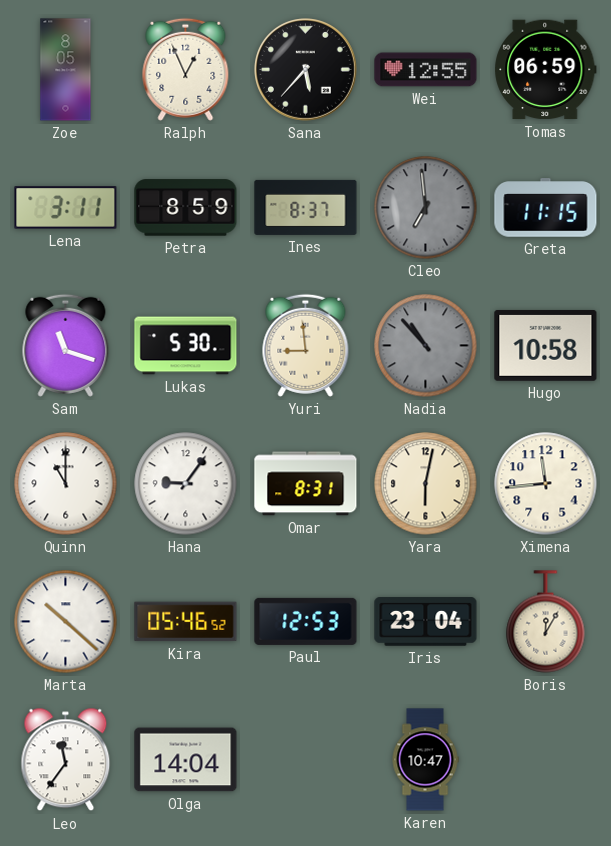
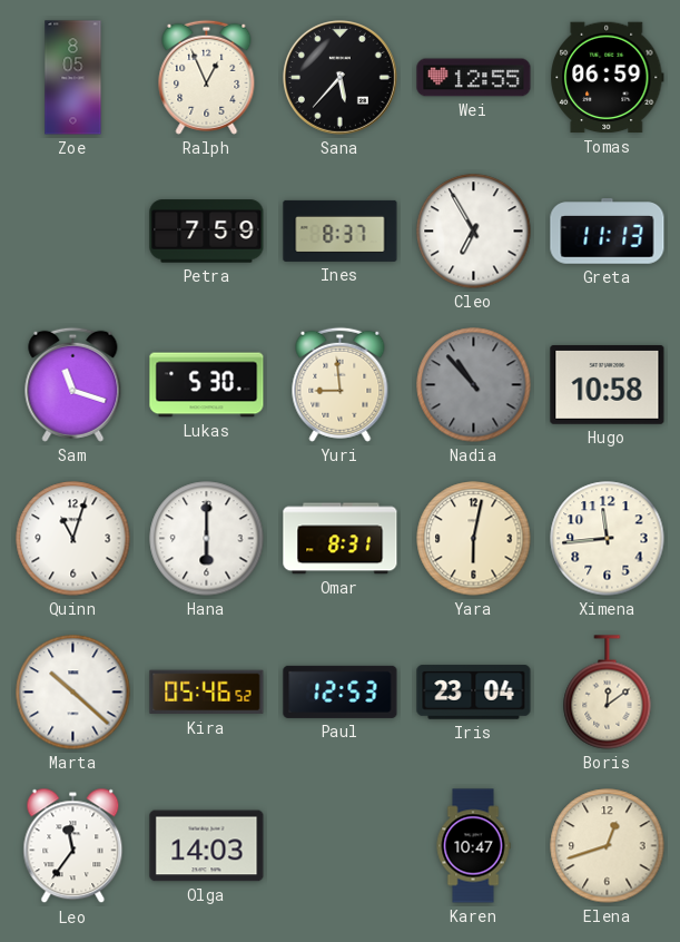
Lena: 3:11 -> none
Petra: 8:59 -> 7:59
Cleo: 6:59 -> 6:55
Cleo dial: grey -> white
Greta: 11:15 -> 11:13
Quinn: 11:00 -> 11:03
Hana: 9:06 -> 6:00
Boris: 12:05 -> 12:09
Olga: 14:04 -> 14:03
Elena: none -> 12:42
